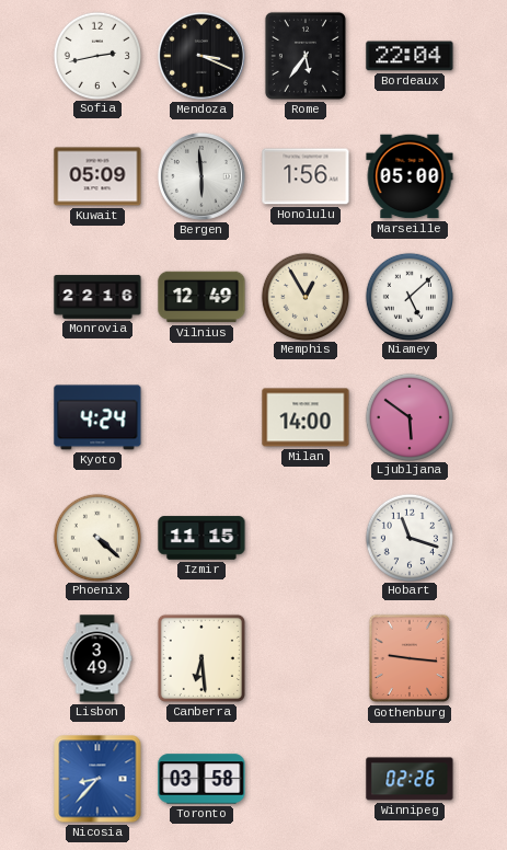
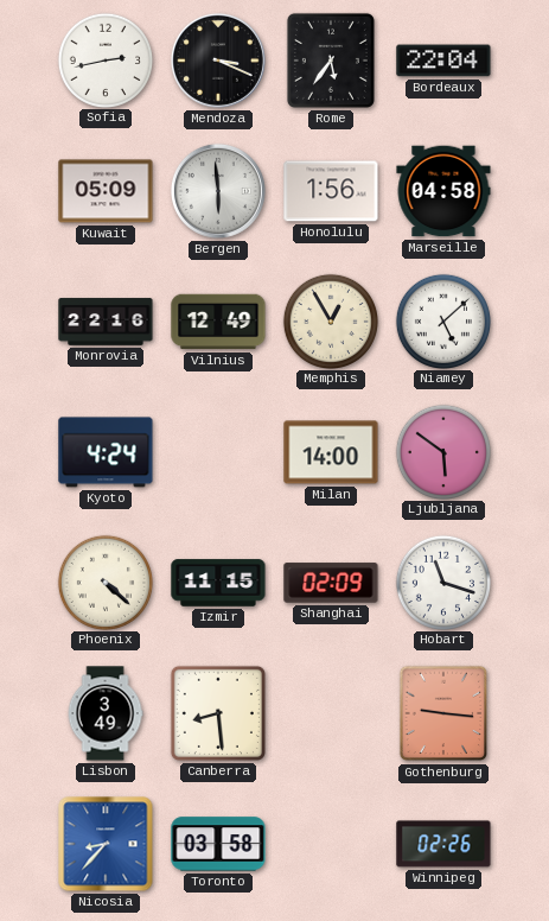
Marseille: 05:00 -> 04:58
Shanghai: none -> 02:09
Canberra: 6:29 -> 8:29
